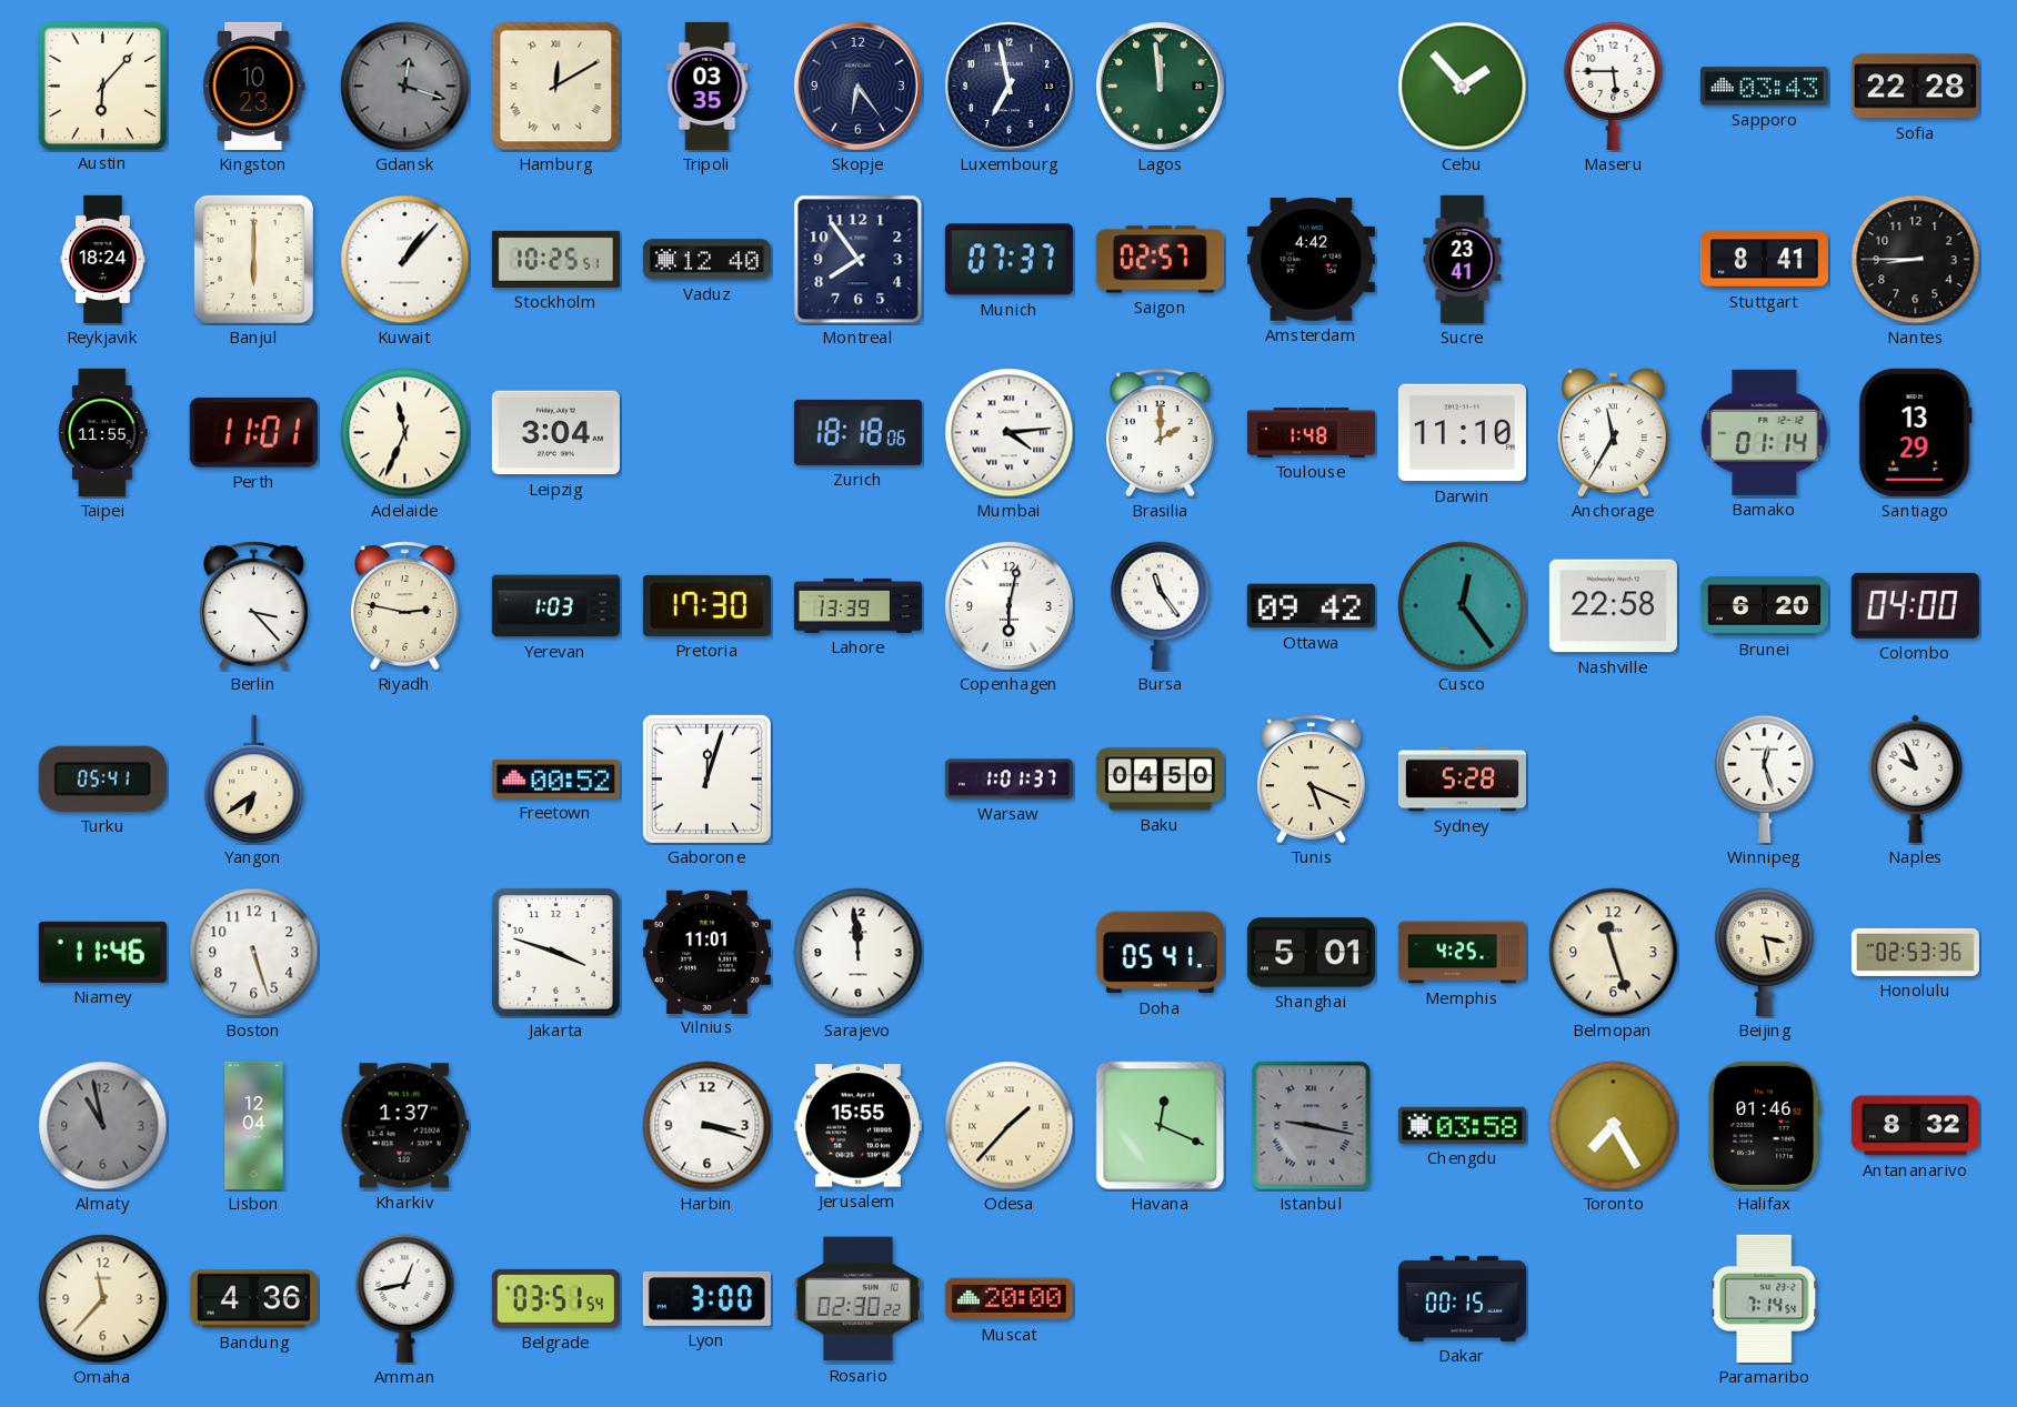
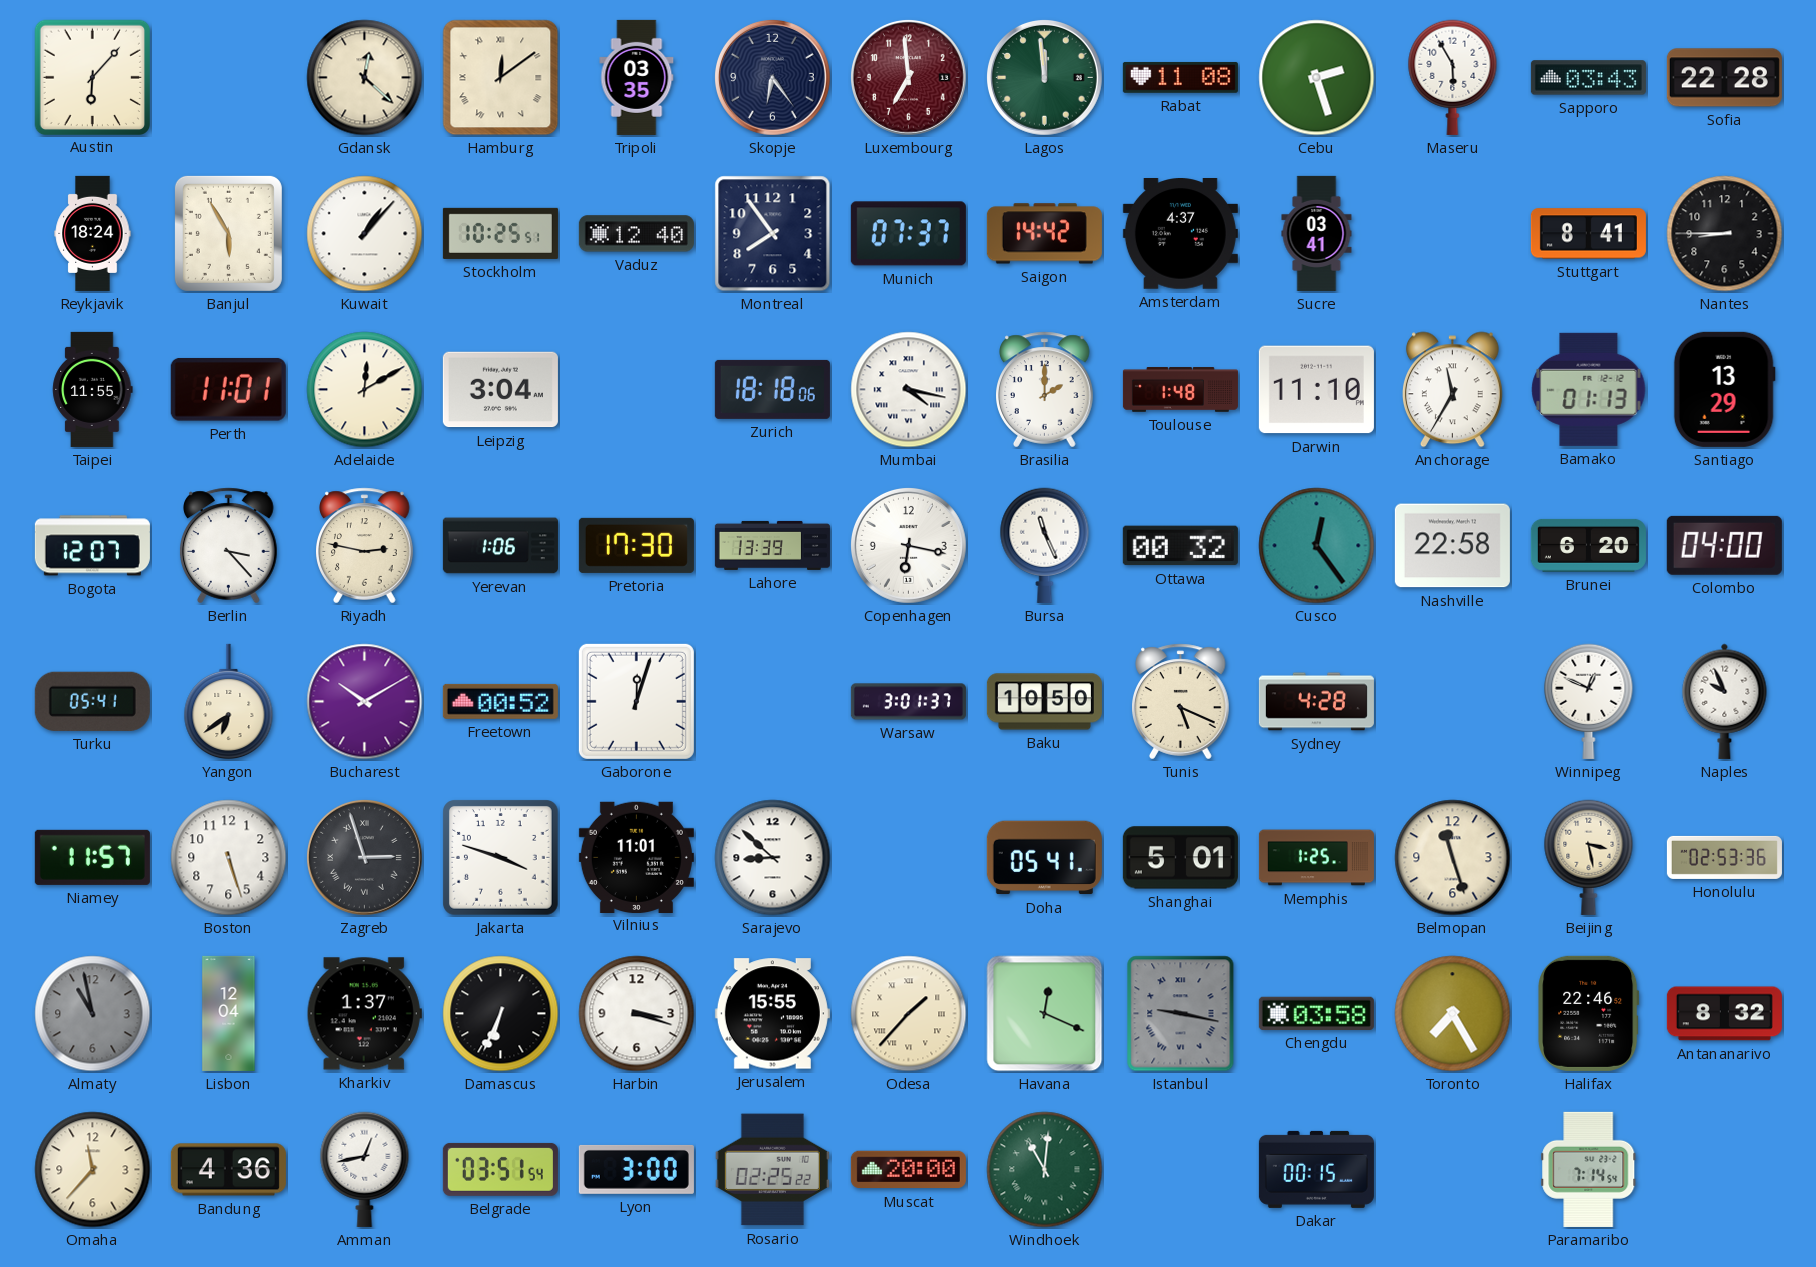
Kingston: 10:23 -> none
Gdansk: 12:18 -> 12:22
Gdansk dial: grey -> cream
Hamburg: 12:10 -> 12:09
Luxembourg: 6:58 -> 6:59
Luxembourg dial: navy -> burgundy
Rabat: none -> 11:08
Cebu: 1:53 -> 2:27
Maseru: 5:45 -> 5:55
Banjul: 6:00 -> 5:55
Saigon: 02:57 -> 14:42
Amsterdam: 4:42 -> 4:37
Sucre: 23:41 -> 03:41
Adelaide: 11:34 -> 12:10
Mumbai: 4:14 -> 4:17
Bamako: 01:14 -> 01:13
Bogota: none -> 12:07
Yerevan: 1:03 -> 1:06
Copenhagen: 6:02 -> 6:17
Bursa: 11:24 -> 11:26
Ottawa: 09:42 -> 00:32
Bucharest: none -> 10:10
Warsaw: 1:01 -> 3:01
Baku: 04:50 -> 10:50
Sydney: 5:28 -> 4:28
Winnipeg: 12:27 -> 12:49
Niamey: 11:46 -> 11:57
Zagreb: none -> 2:57
Sarajevo: 11:59 -> 8:52
Memphis: 4:25 -> 1:25
Damascus: none -> 6:34
Halifax: 01:46 -> 22:46
Rosario: 02:30 -> 02:25
Windhoek: none -> 11:01
